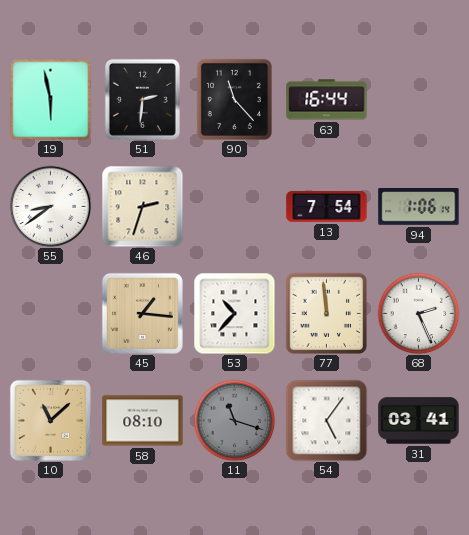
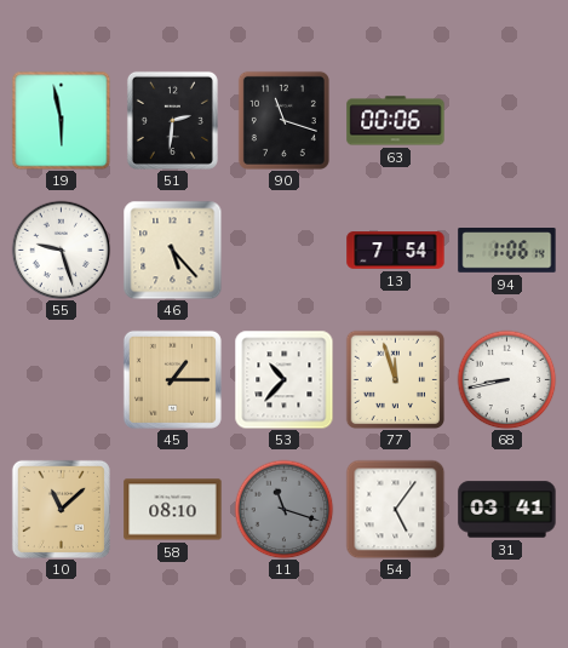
90: 11:23 -> 11:18
63: 16:44 -> 00:06
55: 8:39 -> 9:27
46: 2:33 -> 5:23
45: 1:16 -> 1:15
77: 11:59 -> 11:57
68: 2:26 -> 8:43
